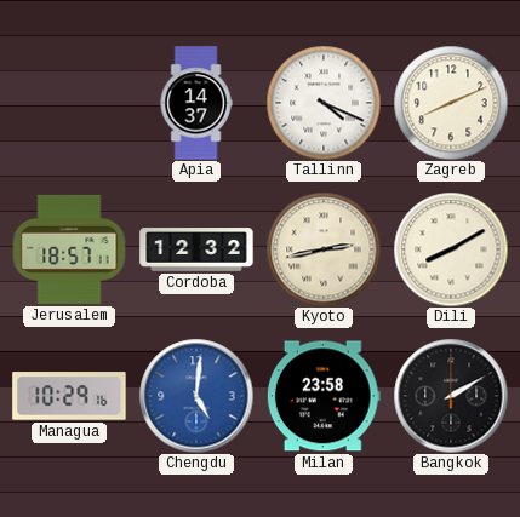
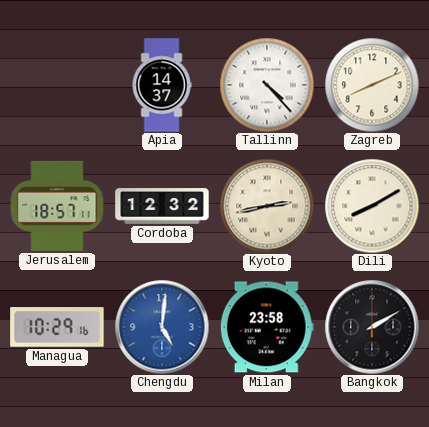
Tallinn: 4:19 -> 4:23
